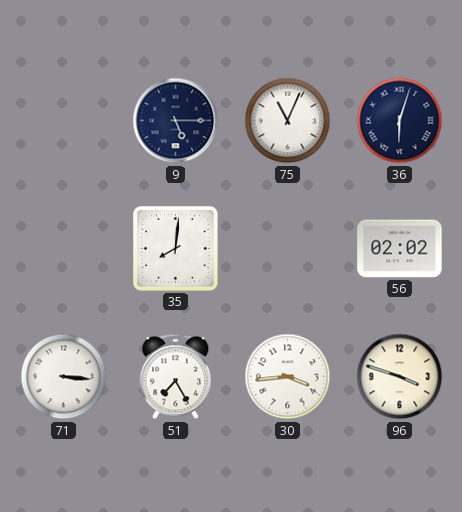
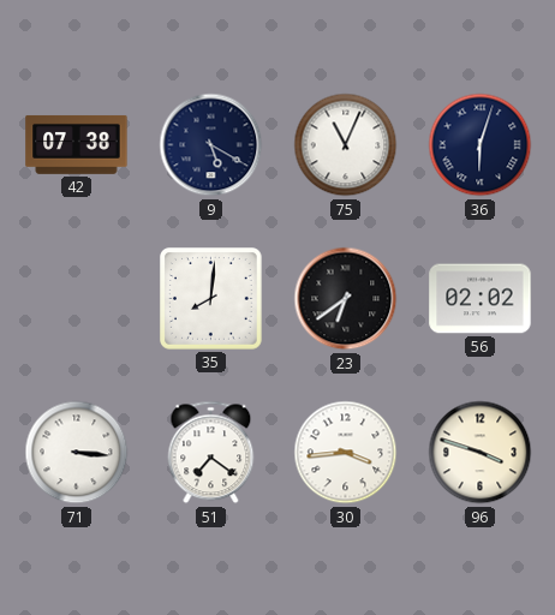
42: none -> 07:38
9: 5:15 -> 5:20
23: none -> 6:39
51: 7:25 -> 7:21
